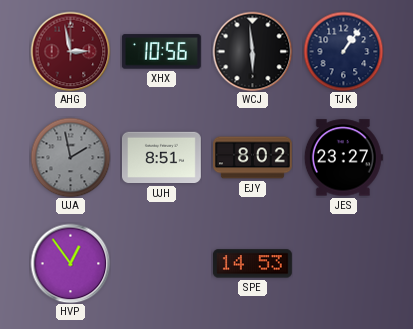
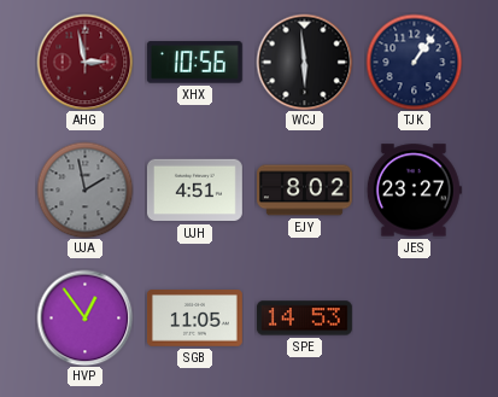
UJH: 8:51 -> 4:51
SGB: none -> 11:05
